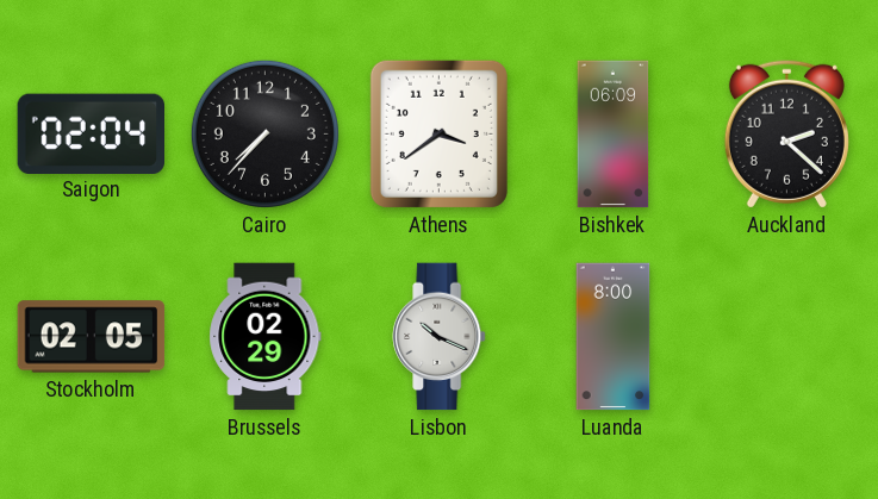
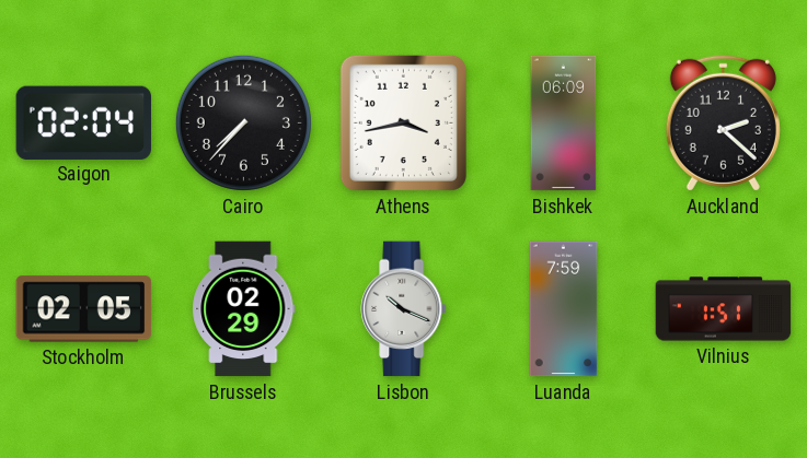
Athens: 3:39 -> 3:43
Luanda: 8:00 -> 7:59
Vilnius: none -> 1:51
